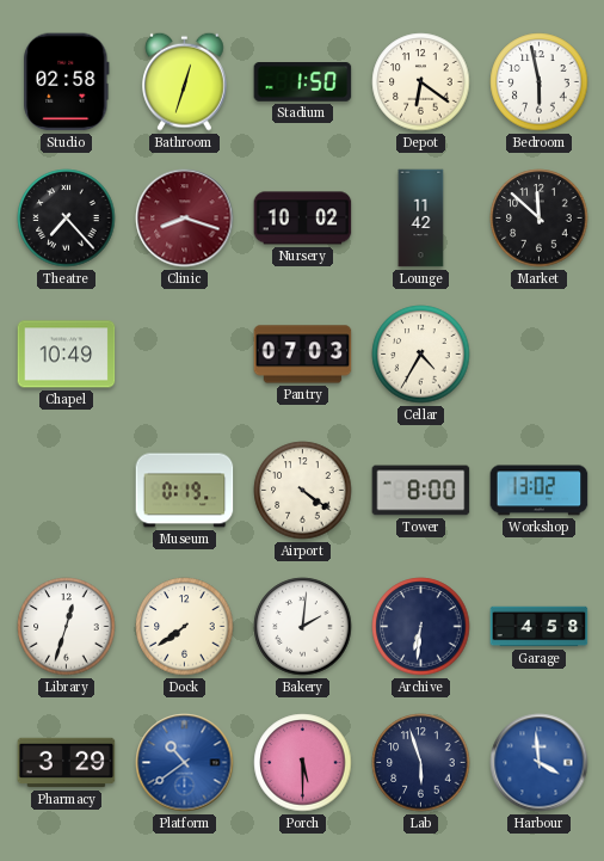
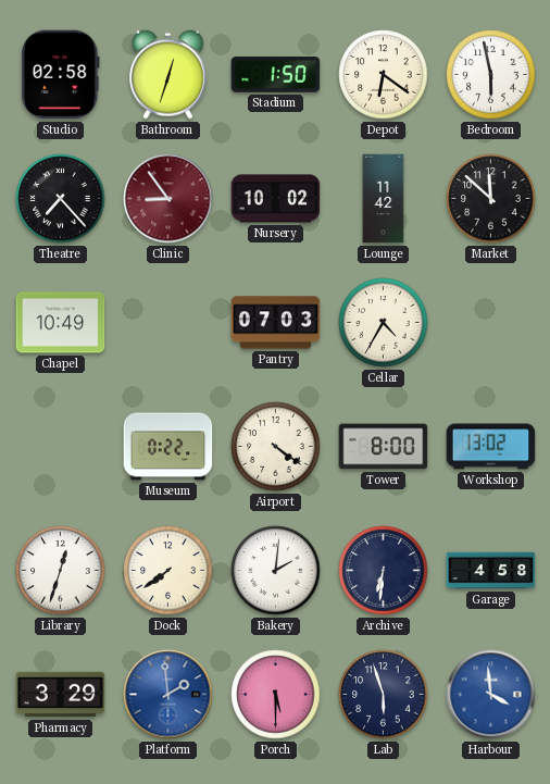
Clinic: 8:18 -> 8:54
Museum: 0:19 -> 0:22
Platform: 10:39 -> 1:59
